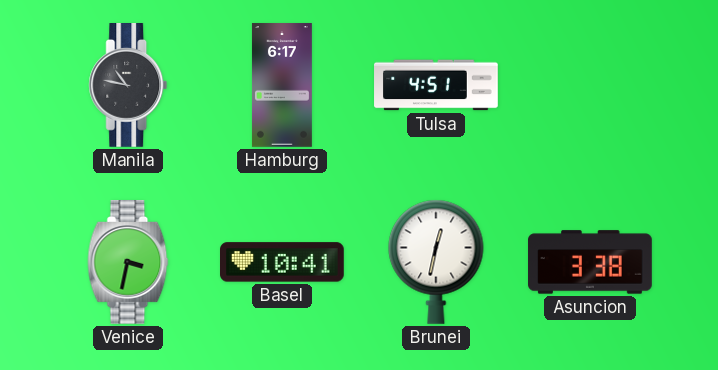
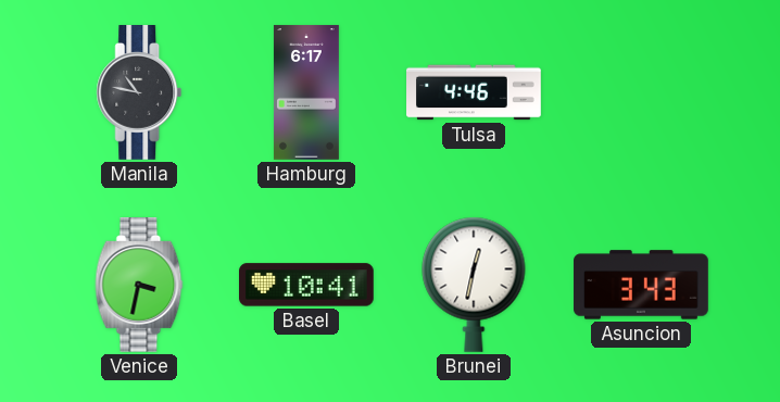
Tulsa: 4:51 -> 4:46
Asuncion: 3:38 -> 3:43
